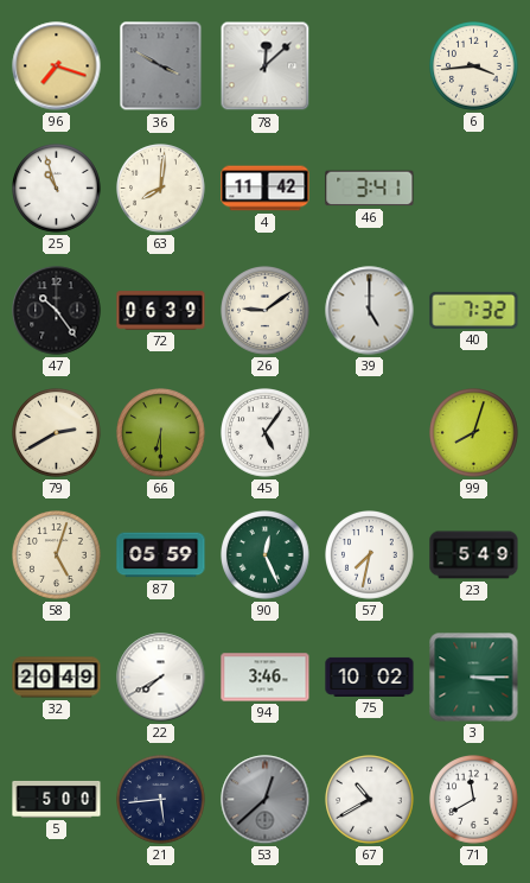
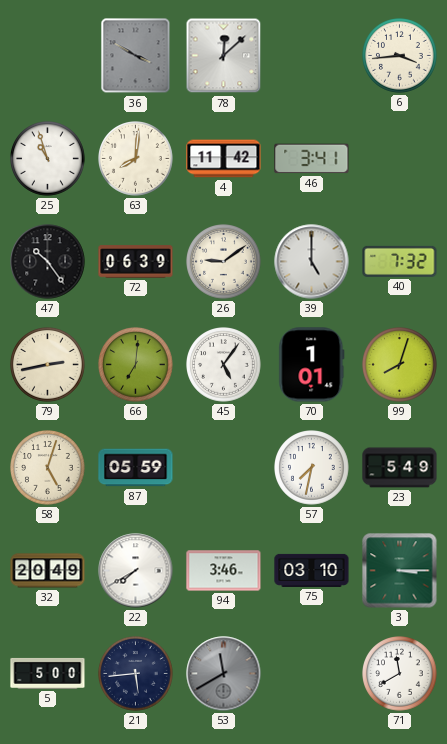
96: 7:18 -> none
79: 2:40 -> 2:43
66: 6:30 -> 7:01
70: none -> 1:01
90: 12:26 -> none
75: 10:02 -> 03:10
53: 12:38 -> 11:40
67: 10:40 -> none
